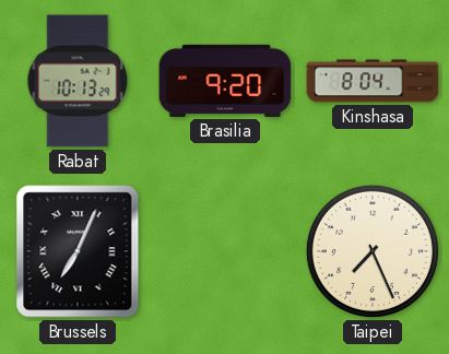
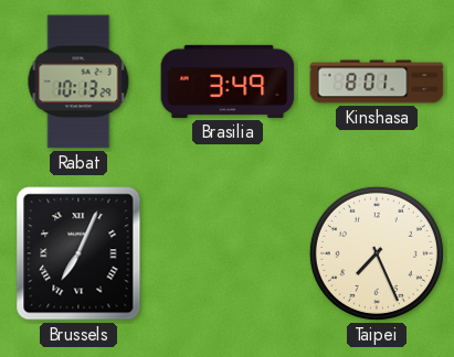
Brasilia: 9:20 -> 3:49
Kinshasa: 8:04 -> 8:01
